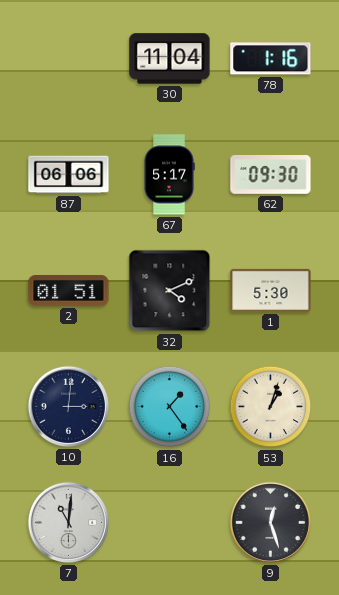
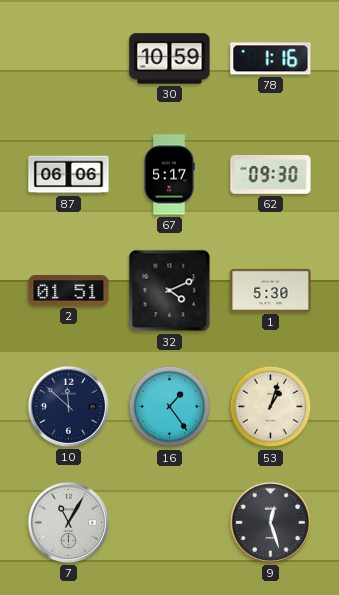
30: 11:04 -> 10:59
10: 3:01 -> 11:52
7: 11:01 -> 11:05
